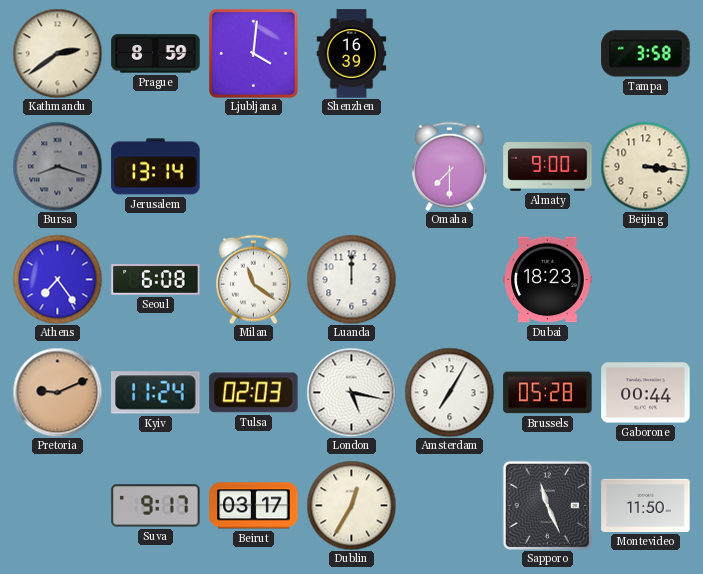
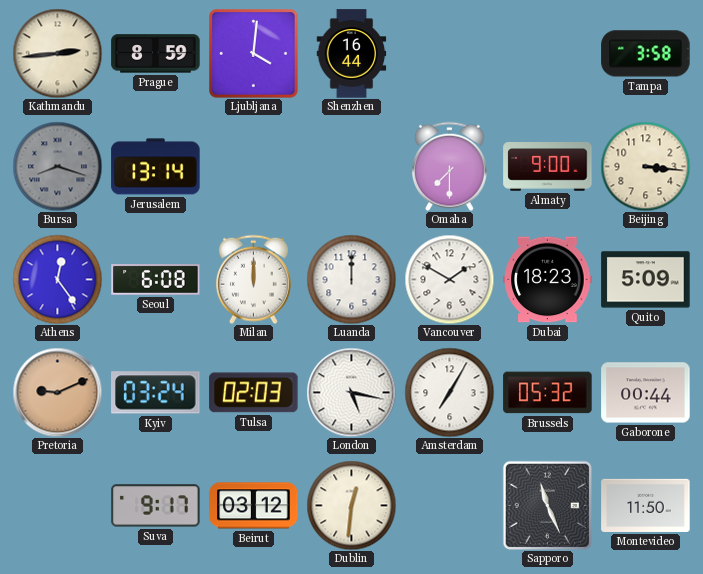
Kathmandu: 2:39 -> 2:44
Shenzhen: 16:39 -> 16:44
Athens: 7:24 -> 12:24
Milan: 11:21 -> 12:00
Vancouver: none -> 1:50
Quito: none -> 5:09
Kyiv: 11:24 -> 03:24
Brussels: 05:28 -> 05:32
Beirut: 03:17 -> 03:12
Dublin: 12:35 -> 12:31
